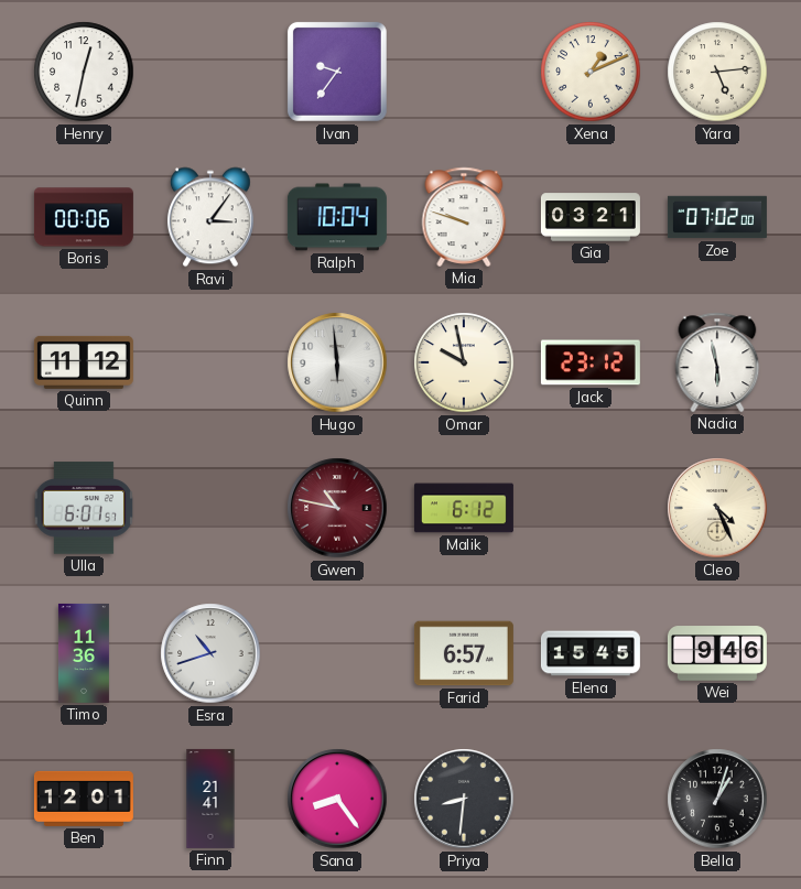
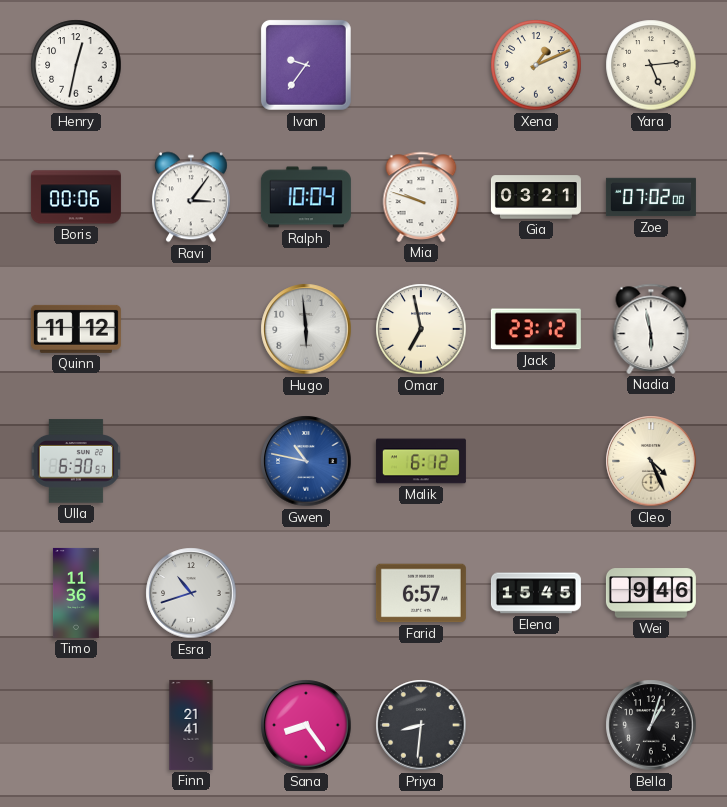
Omar: 9:58 -> 6:58
Ulla: 6:01 -> 6:30
Gwen dial: burgundy -> blue
Ben: 12:01 -> none
